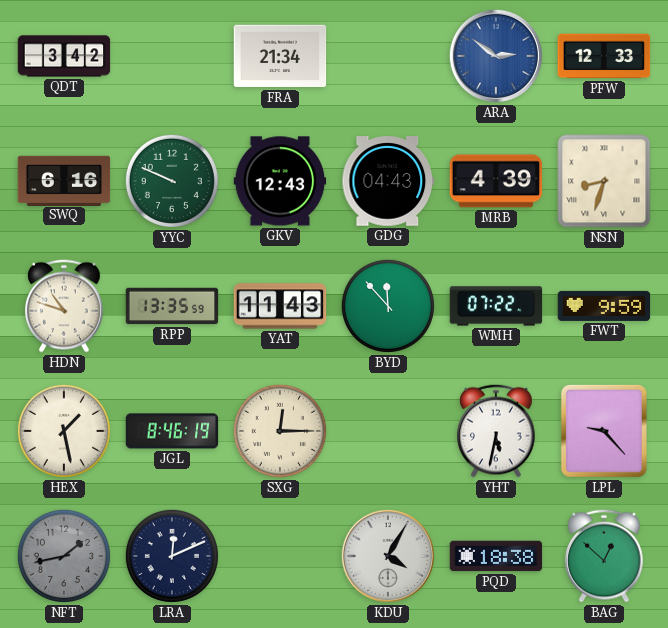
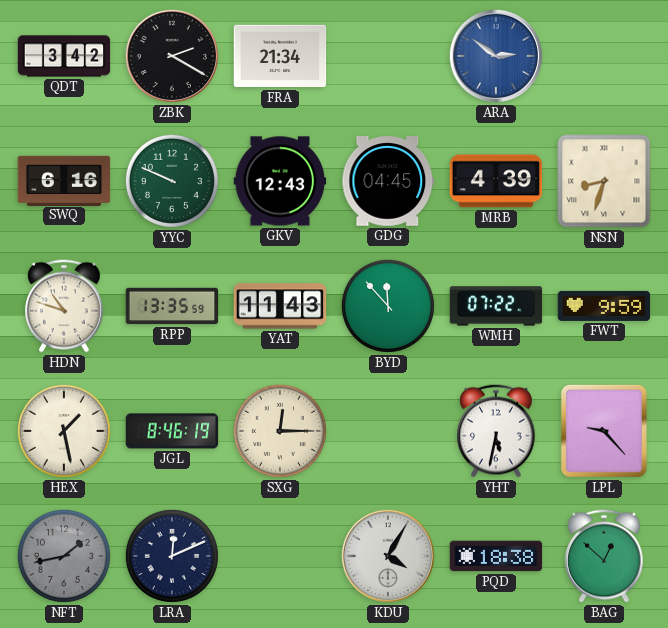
ZBK: none -> 2:20
PFW: 12:33 -> none
GDG: 04:43 -> 04:45
